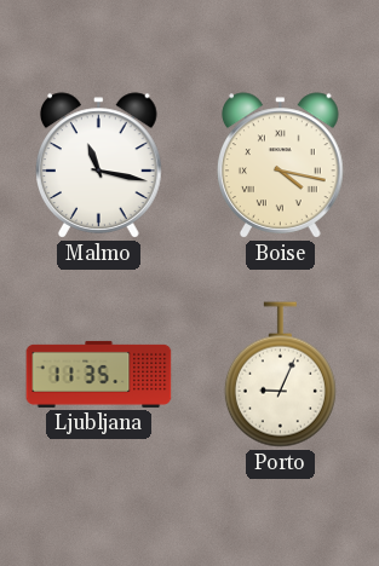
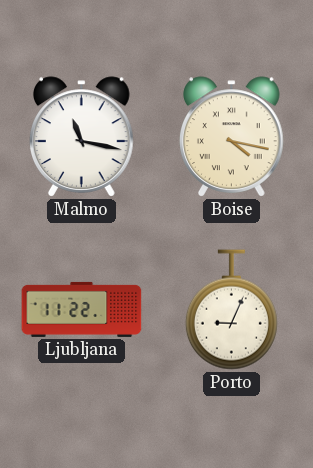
Ljubljana: 11:35 -> 11:22
